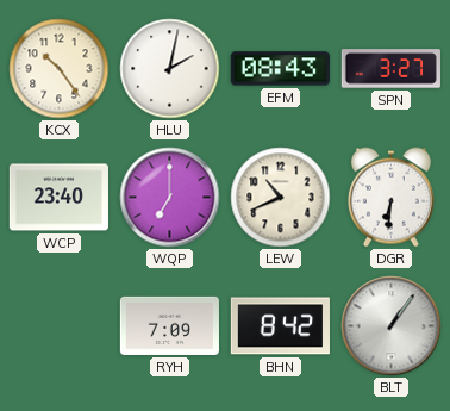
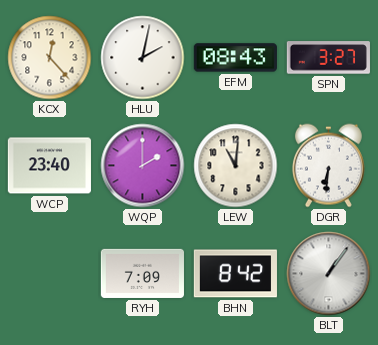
KCX: 10:24 -> 12:23
WQP: 7:00 -> 2:00
LEW: 10:41 -> 11:01
